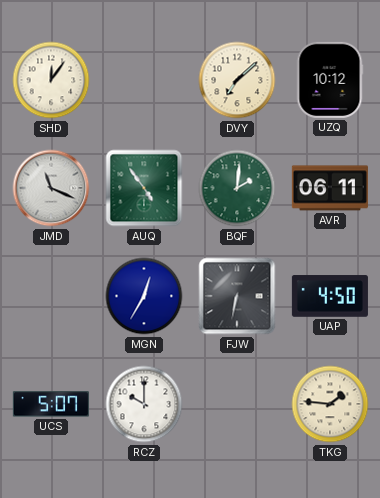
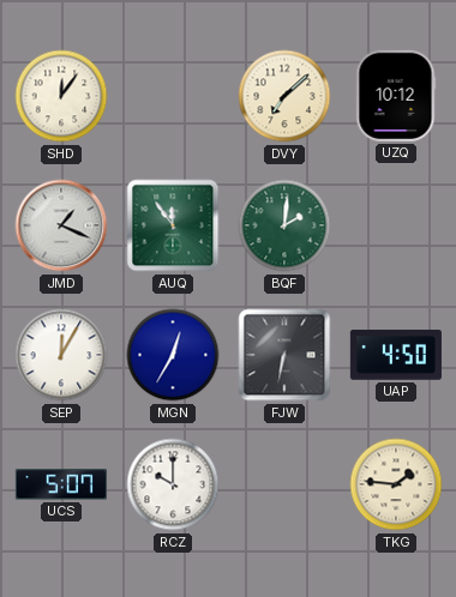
JMD: 11:19 -> 1:19
AUQ: 4:54 -> 11:54
AVR: 06:11 -> none
SEP: none -> 12:05
